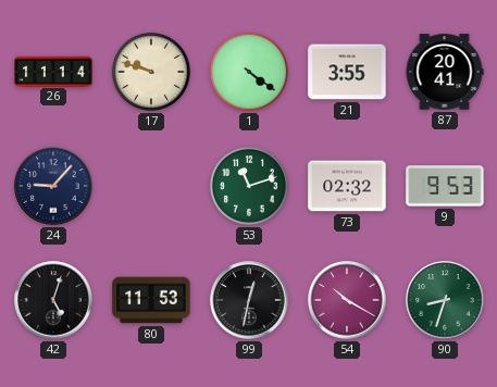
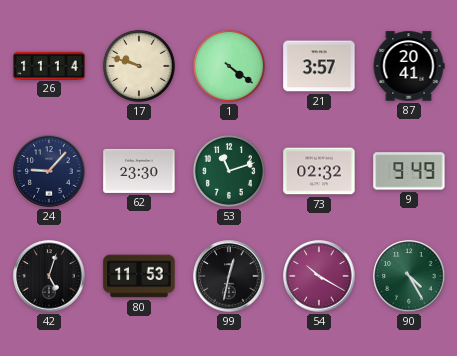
21: 3:55 -> 3:57
62: none -> 23:30
9: 9:53 -> 9:49
90: 8:33 -> 4:25
